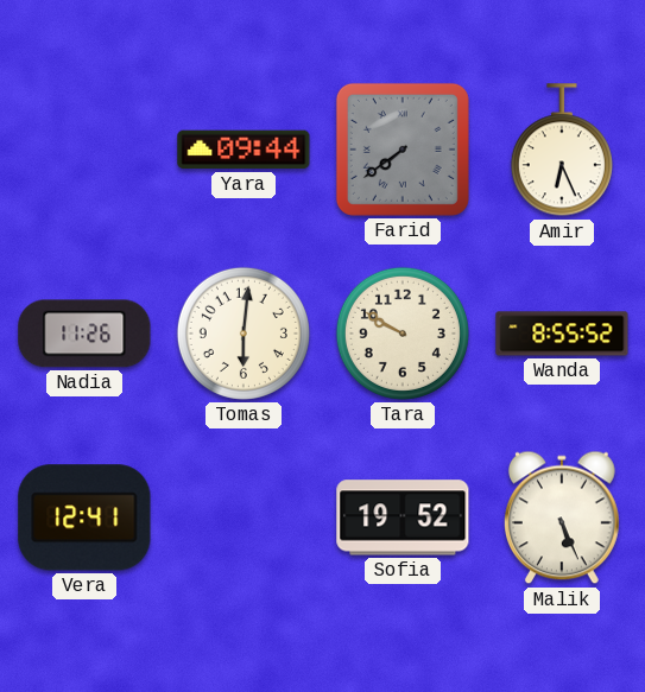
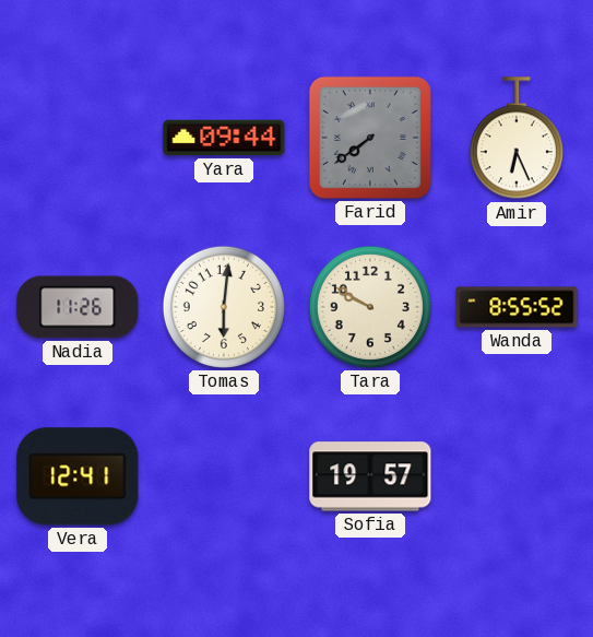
Sofia: 19:52 -> 19:57
Malik: 5:26 -> none
